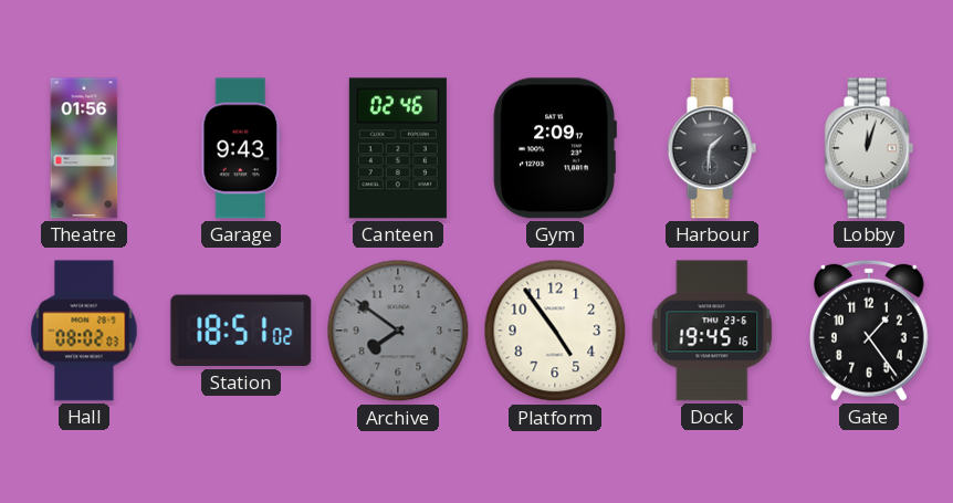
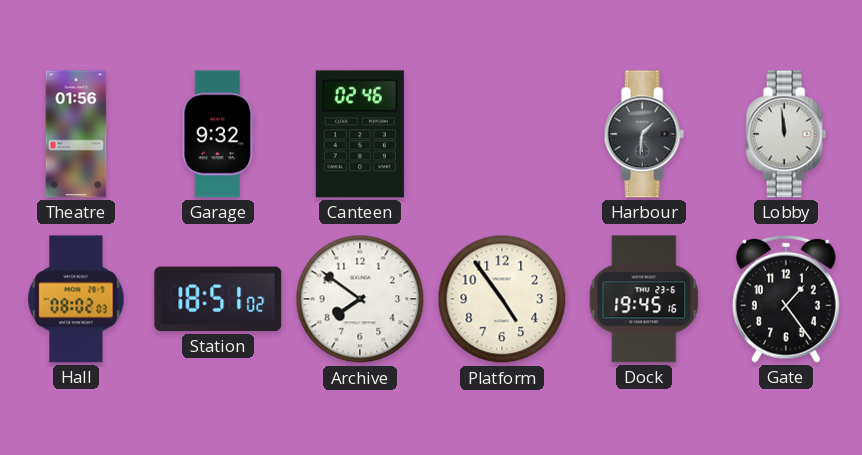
Garage: 9:43 -> 9:32
Gym: 2:09 -> none
Lobby: 12:03 -> 11:59
Archive dial: grey -> white
